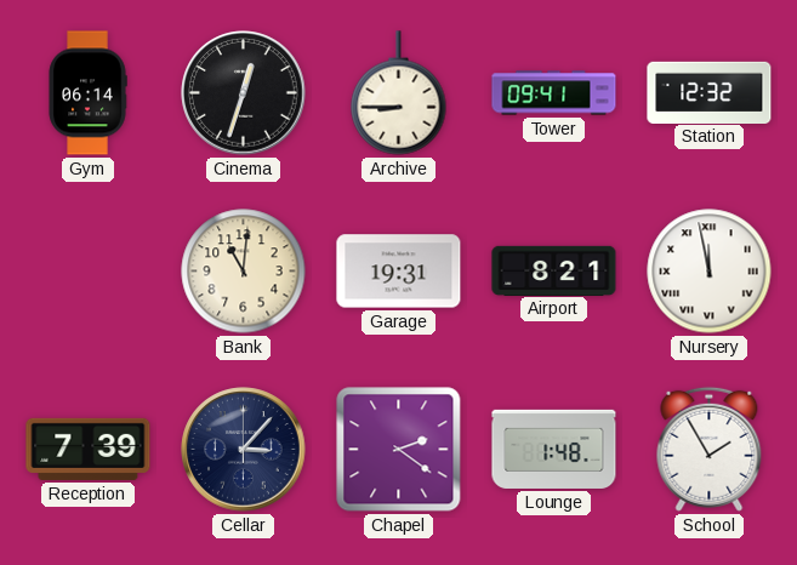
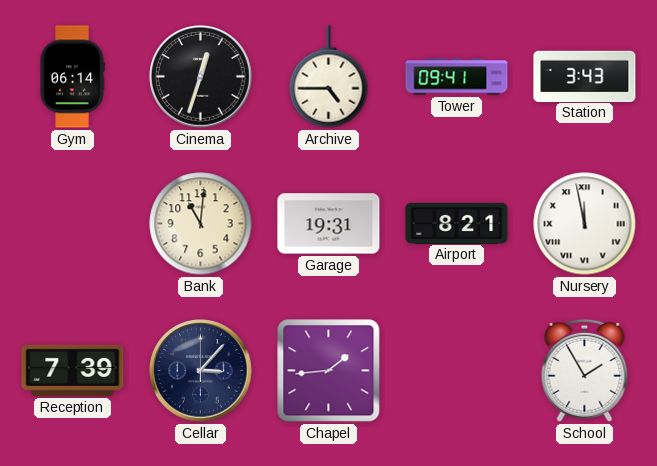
Archive: 8:45 -> 4:45
Station: 12:32 -> 3:43
Chapel: 2:21 -> 1:44
Lounge: 1:48 -> none
